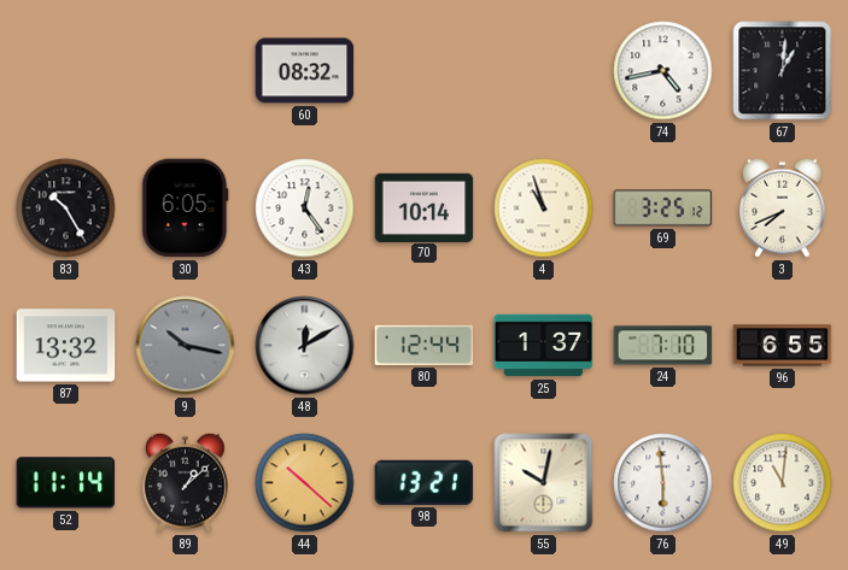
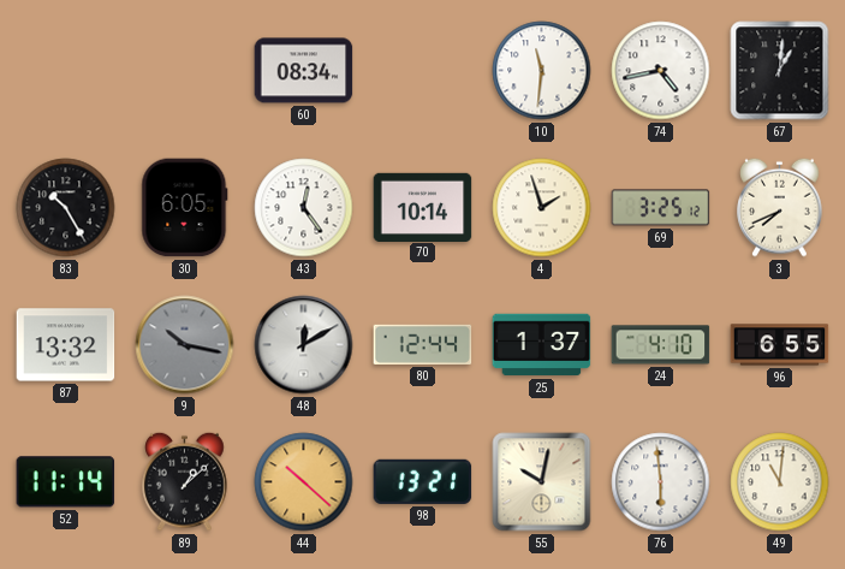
60: 08:32 -> 08:34
10: none -> 11:31
4: 10:57 -> 1:57
24: 7:10 -> 4:10
